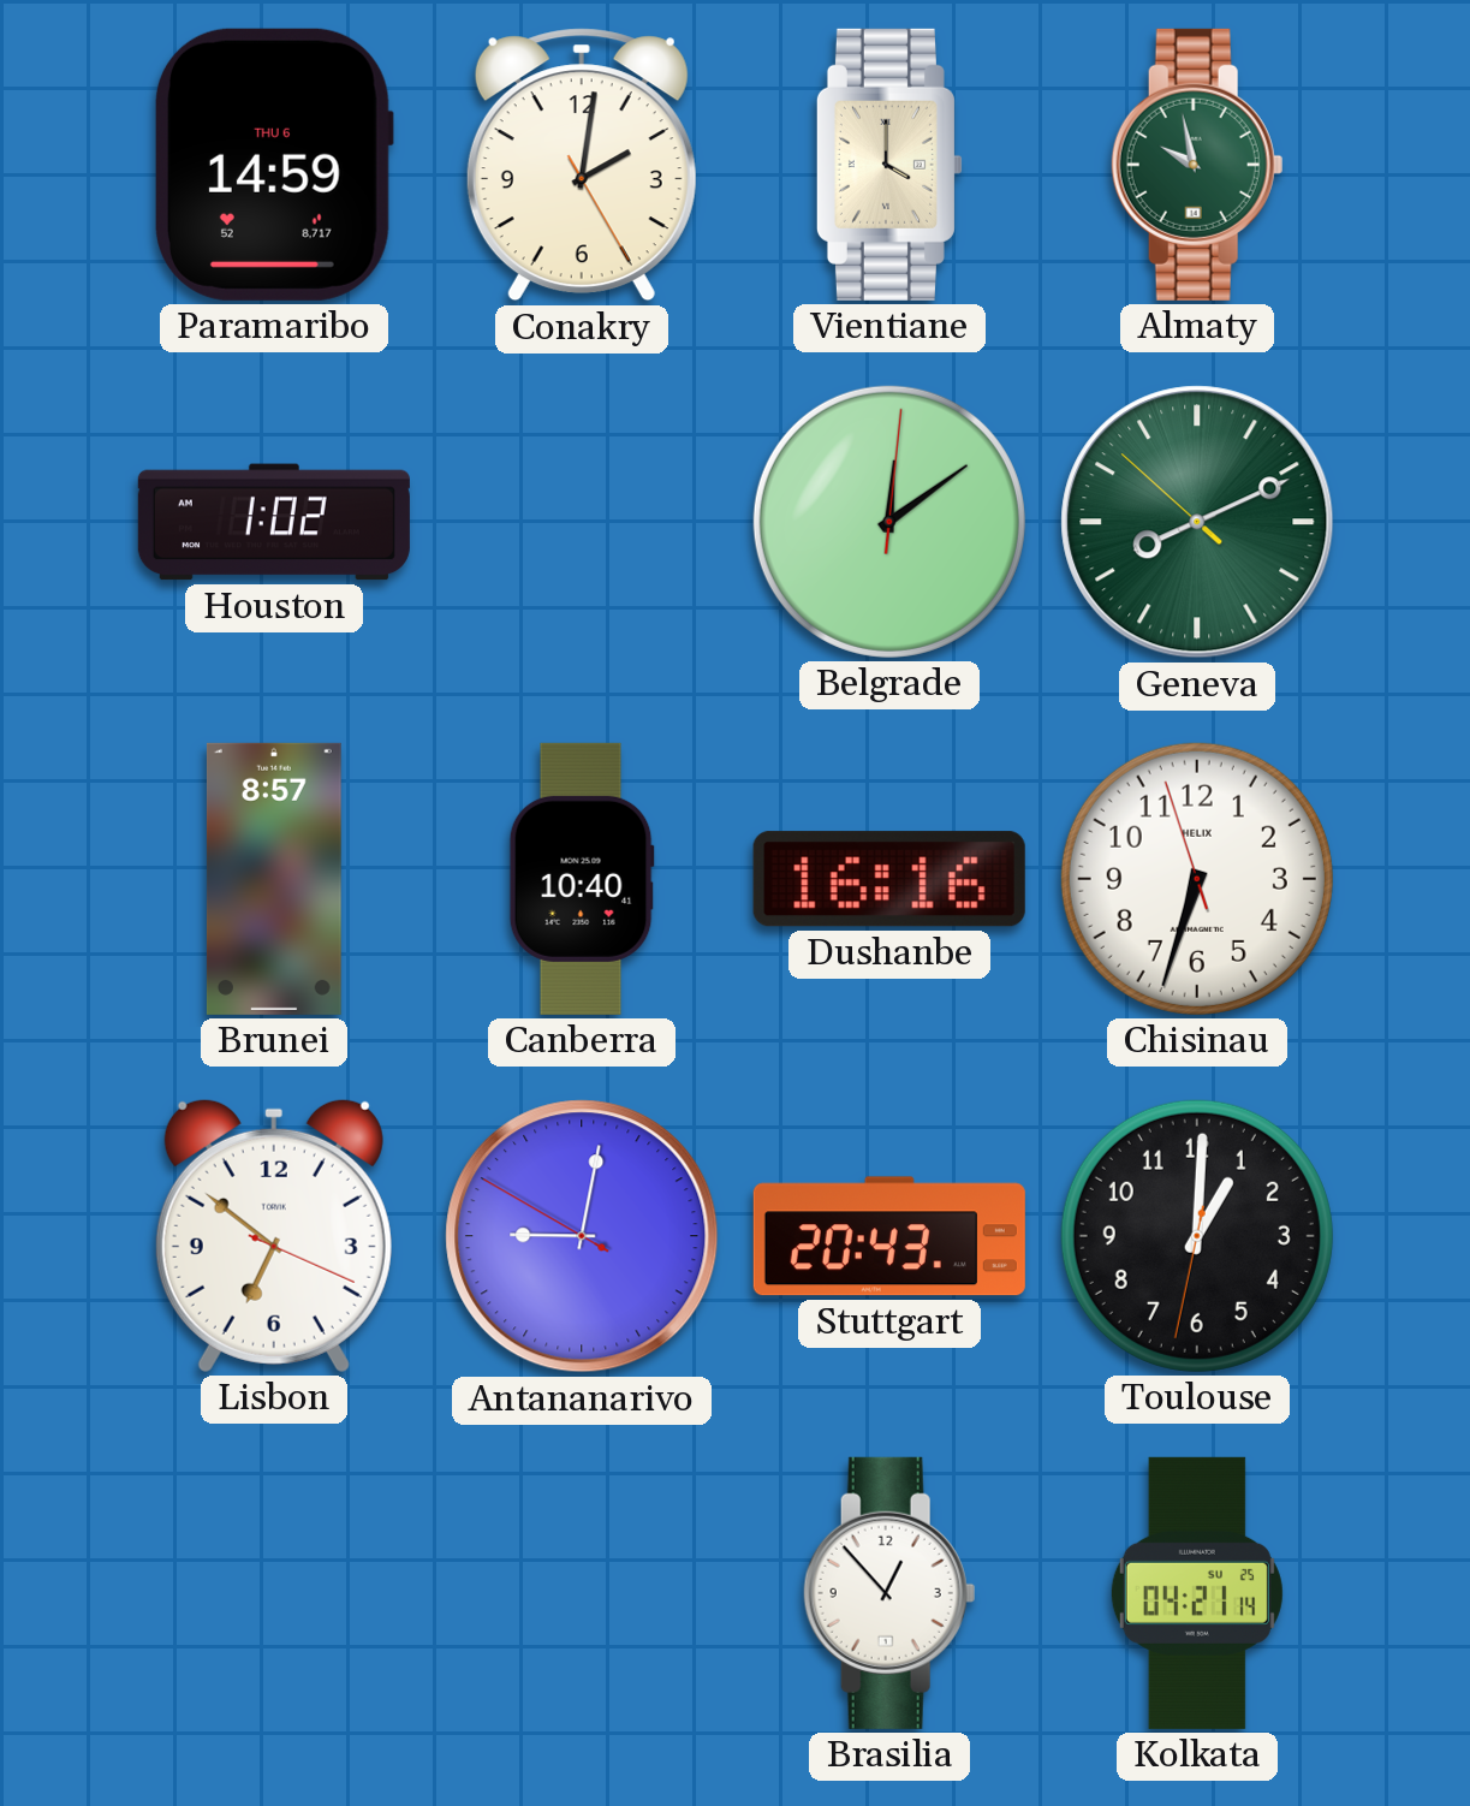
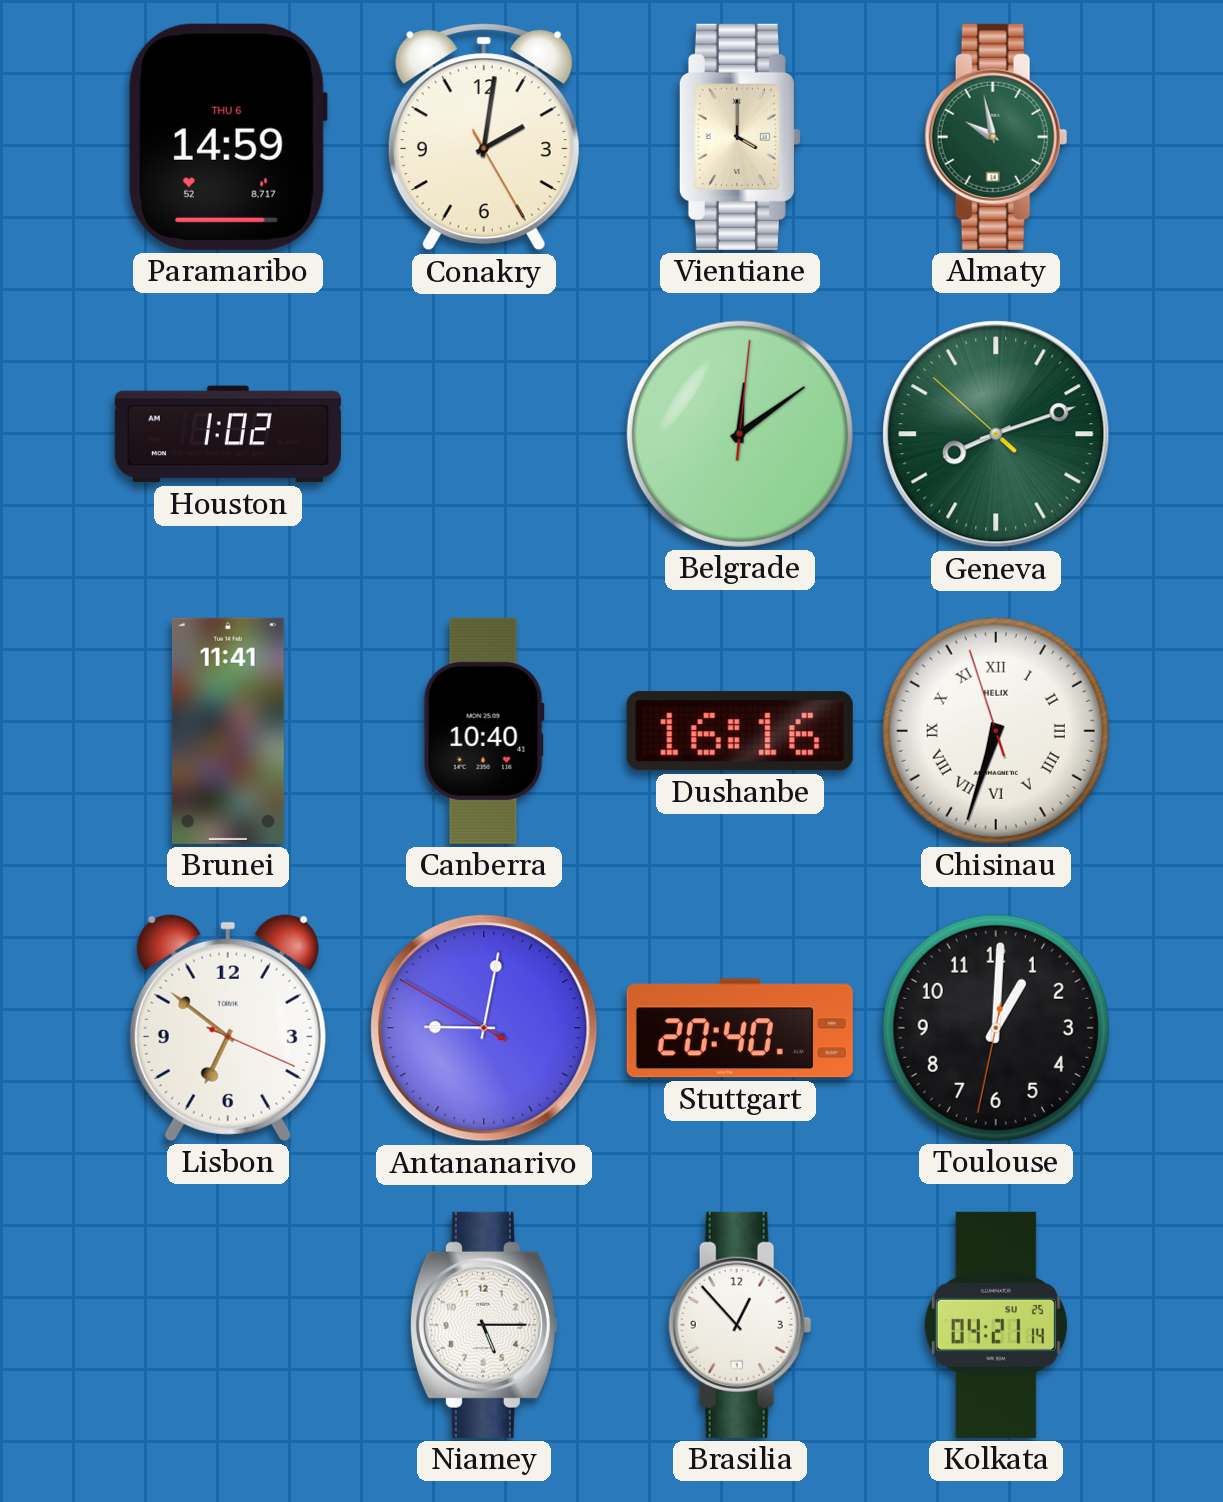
Geneva: 8:10 -> 8:11
Brunei: 8:57 -> 11:41
Chisinau numerals: Arabic -> Roman
Stuttgart: 20:43 -> 20:40
Niamey: none -> 5:15
